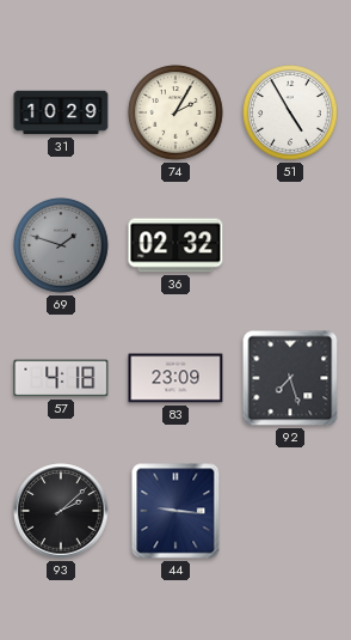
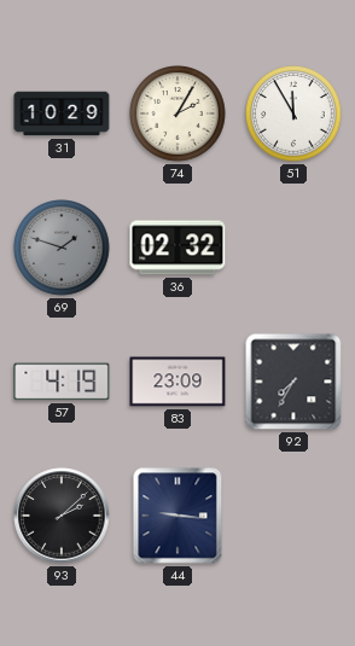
51: 4:55 -> 11:55
57: 4:18 -> 4:19
92: 7:27 -> 7:35
